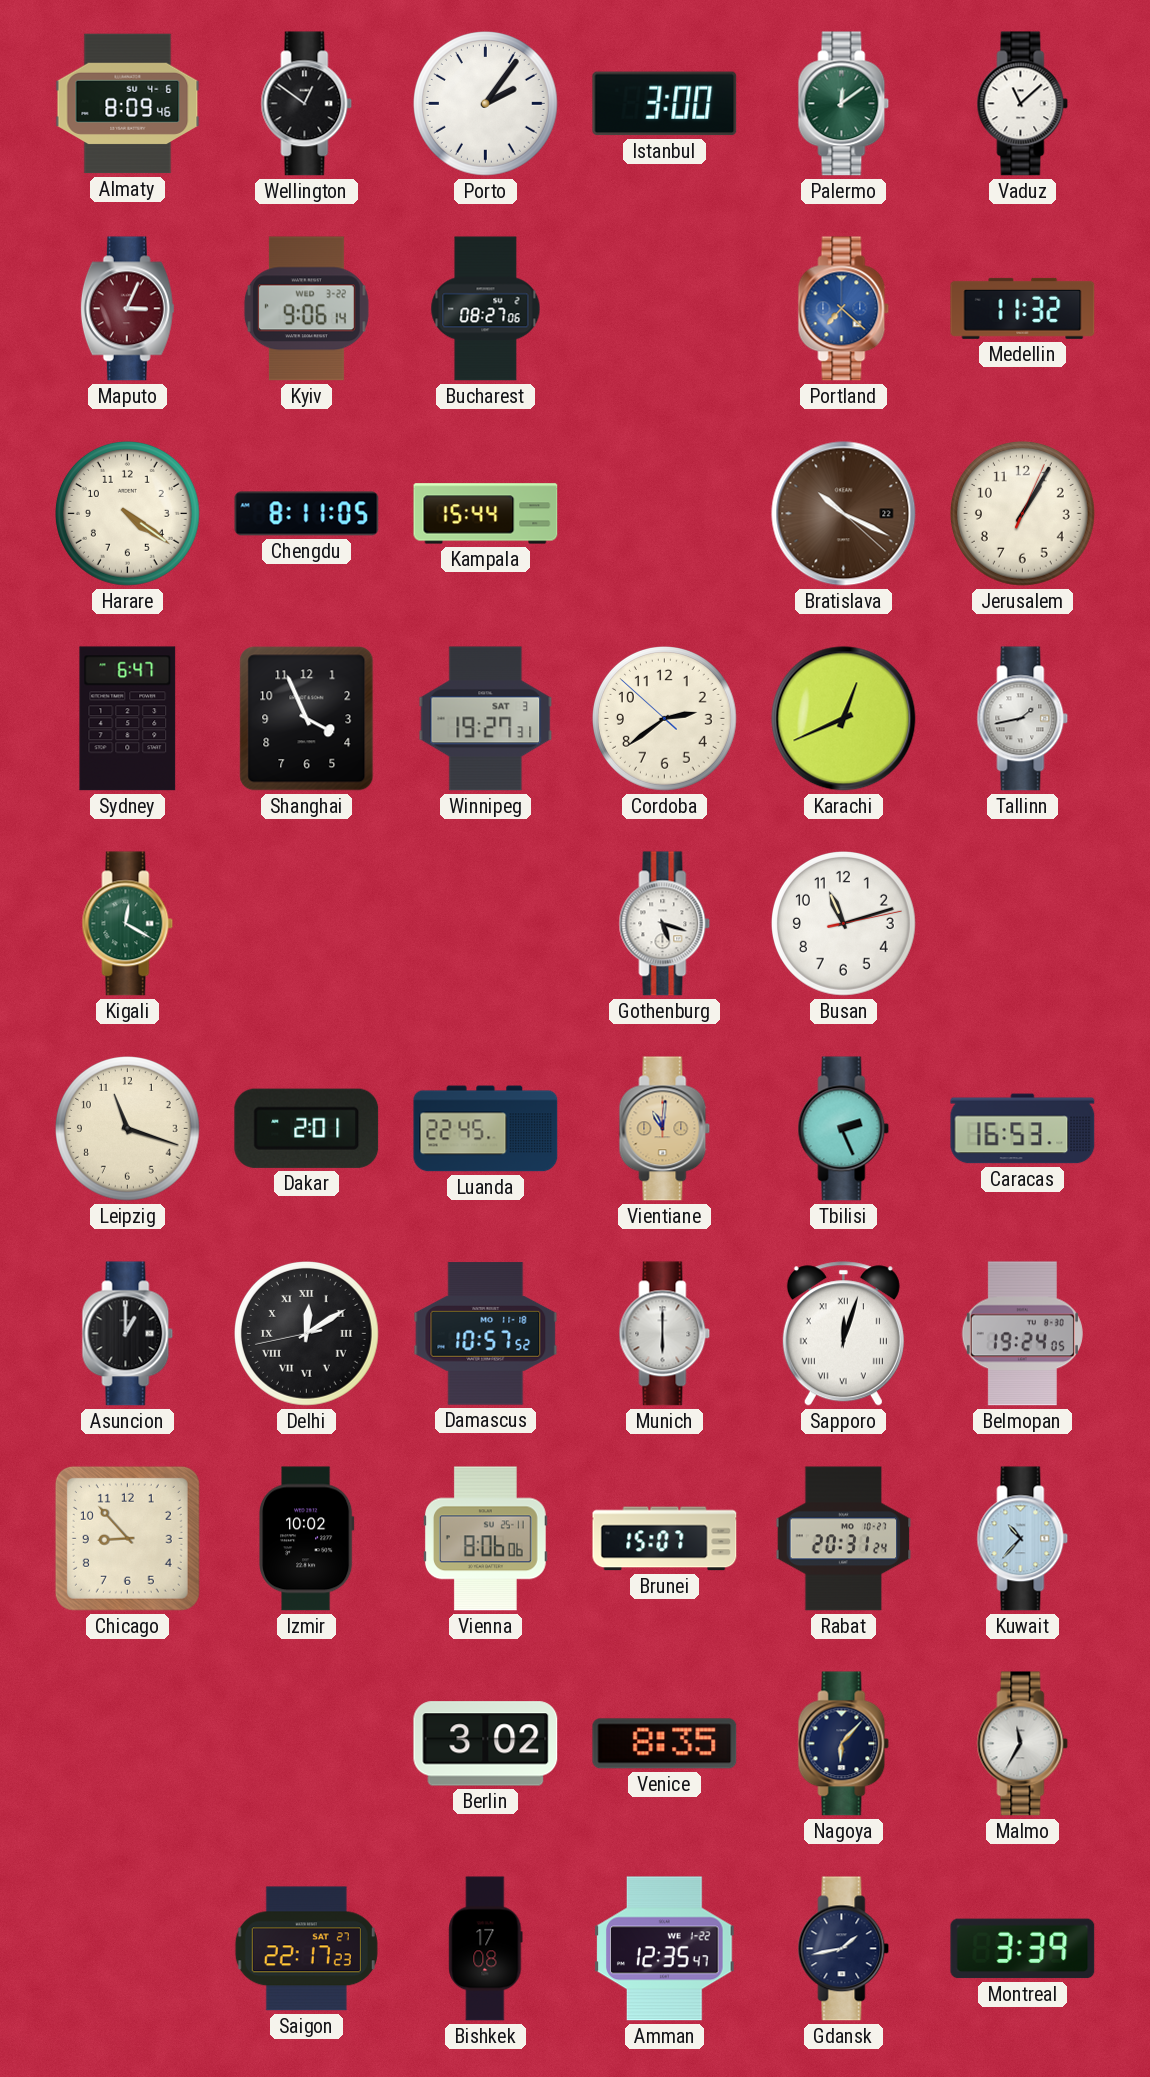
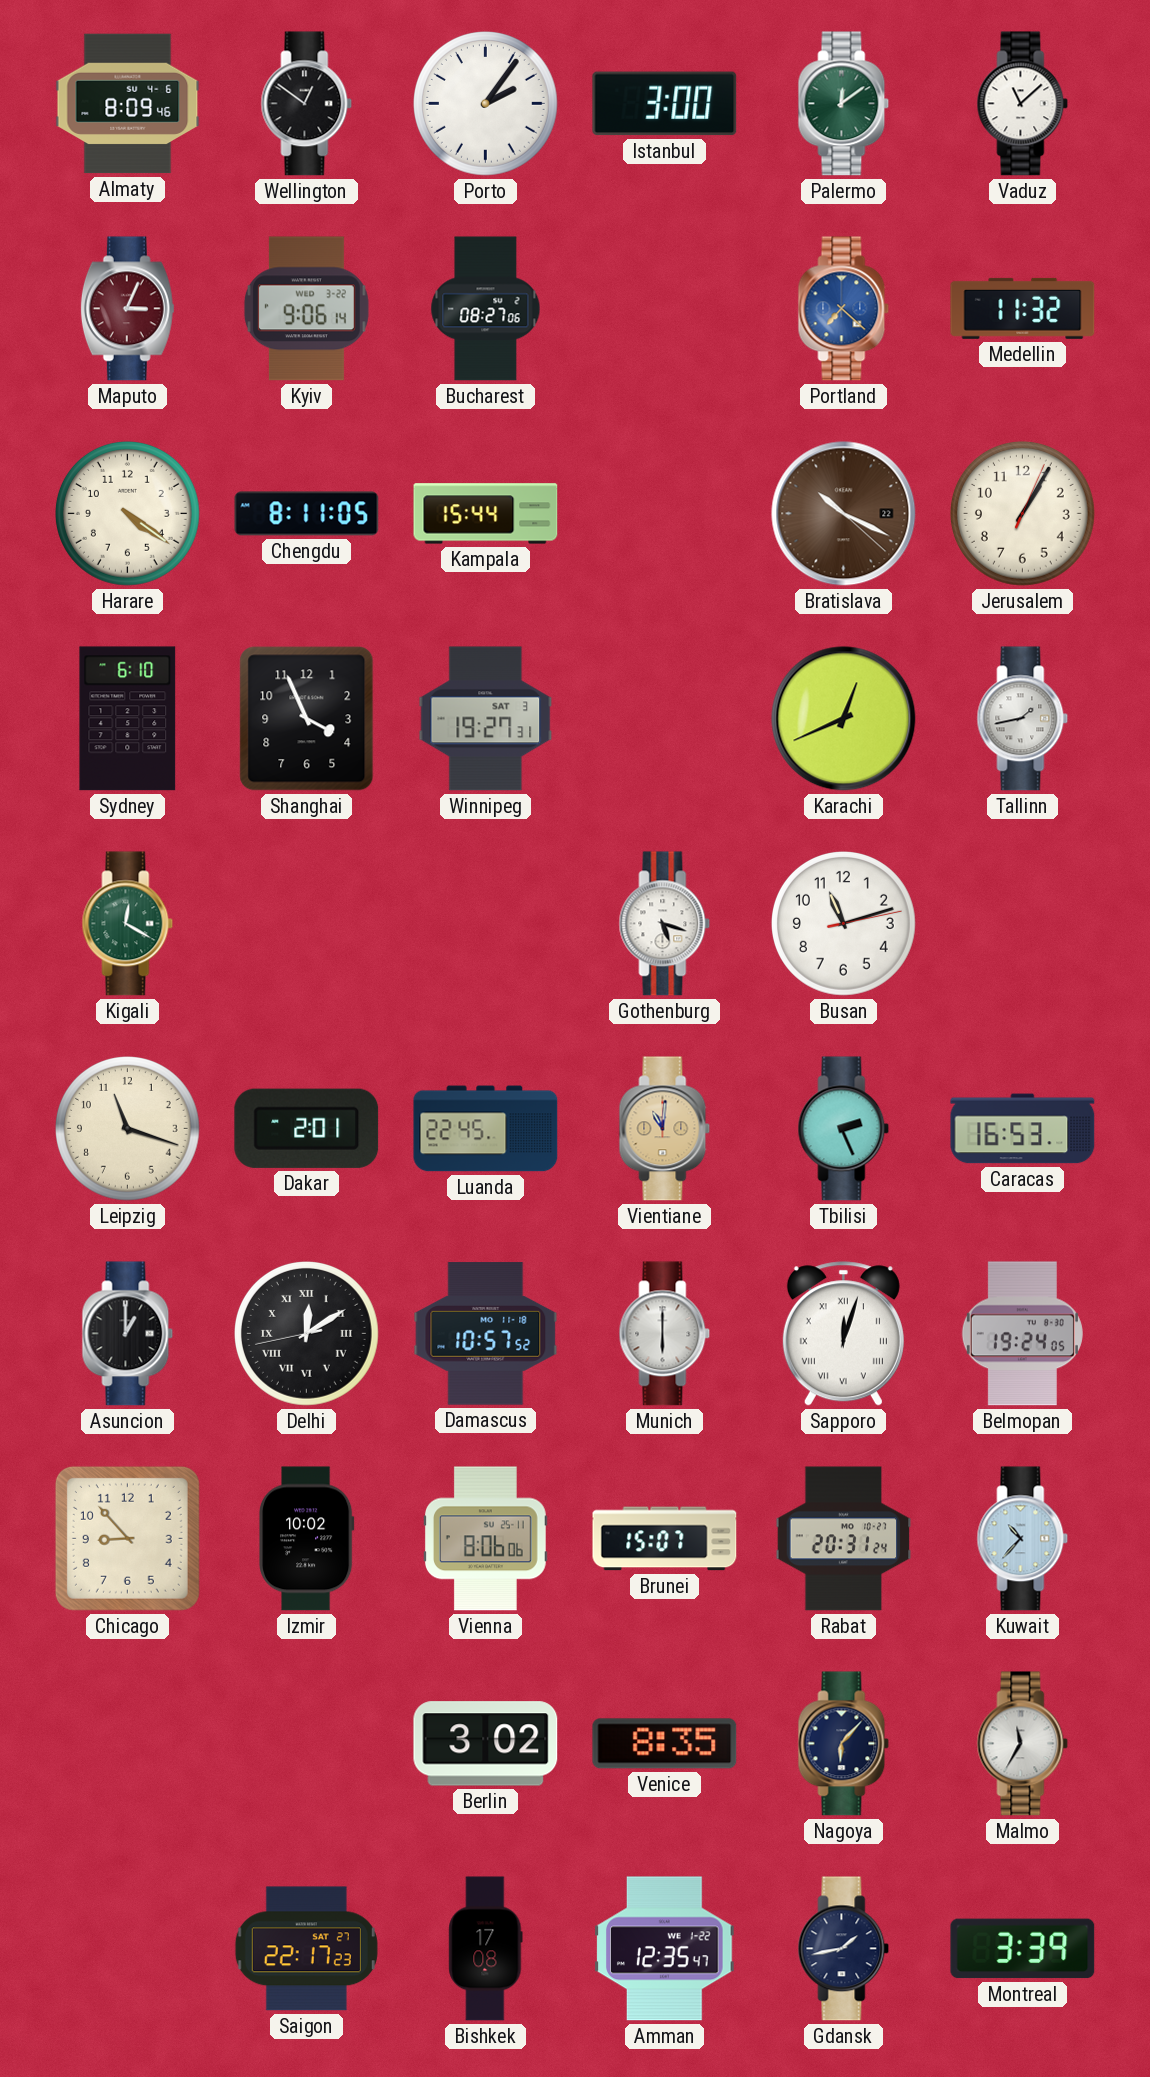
Sydney: 6:47 -> 6:10
Cordoba: 2:38 -> none
